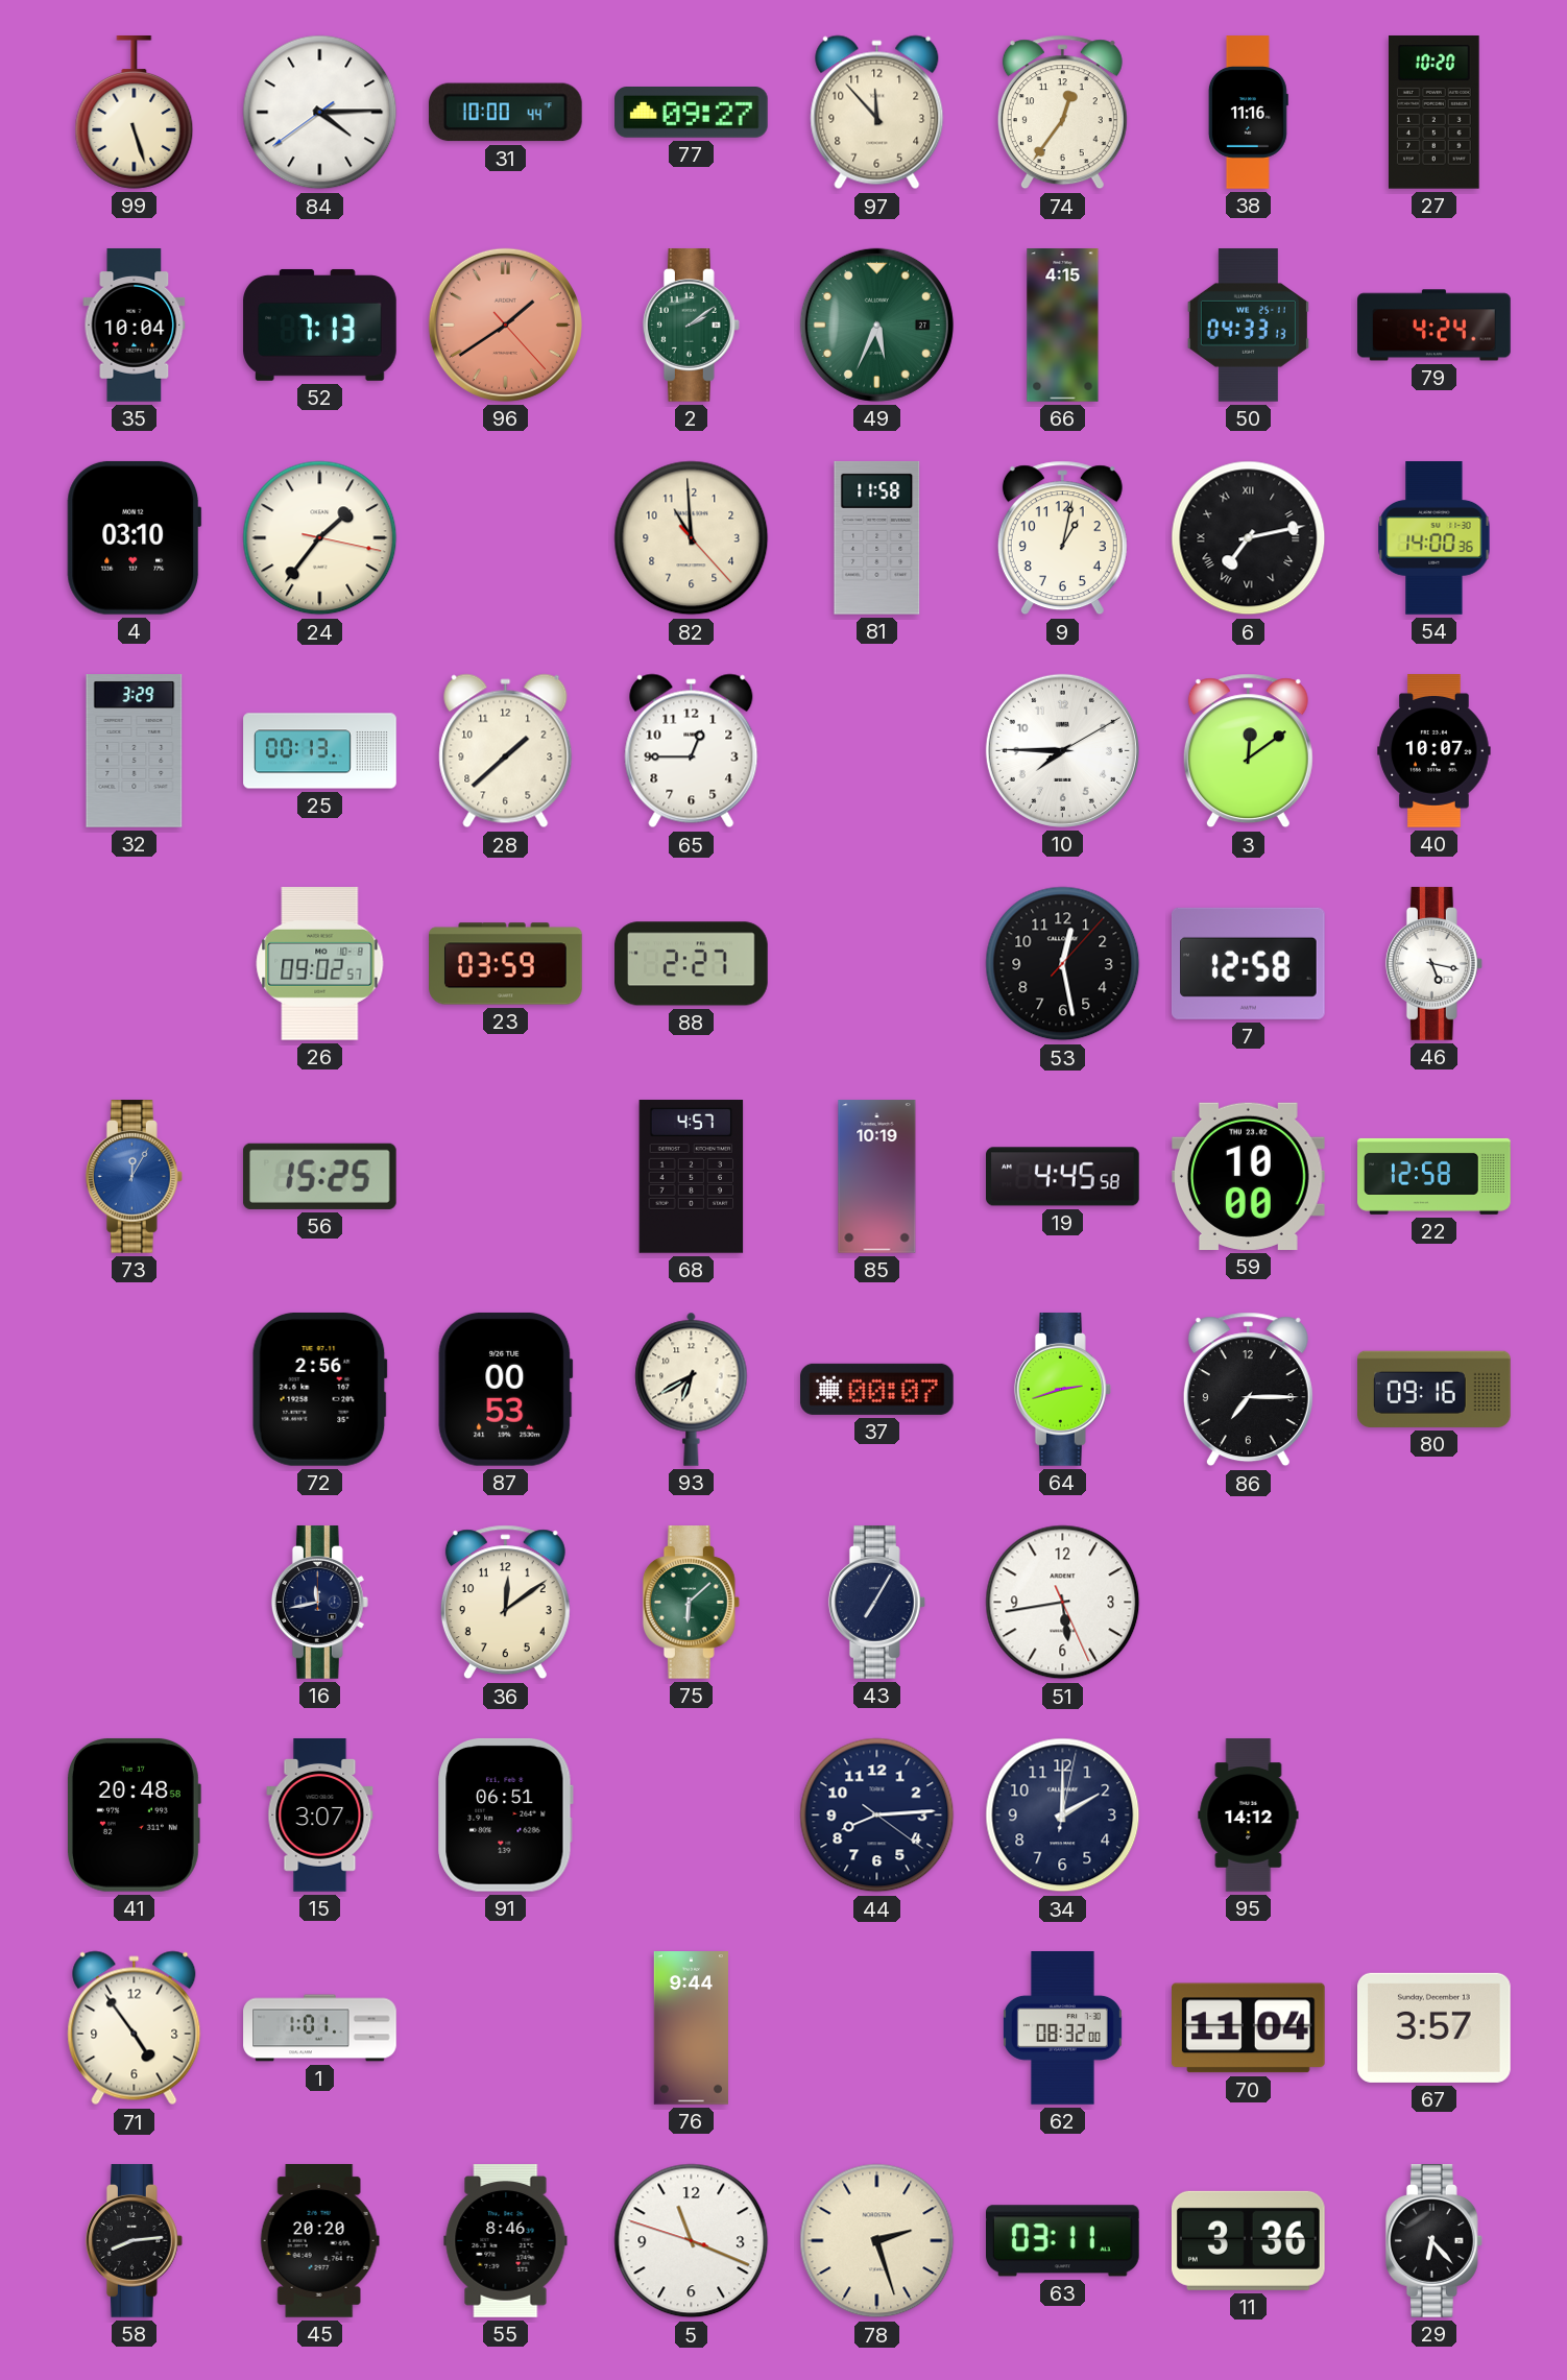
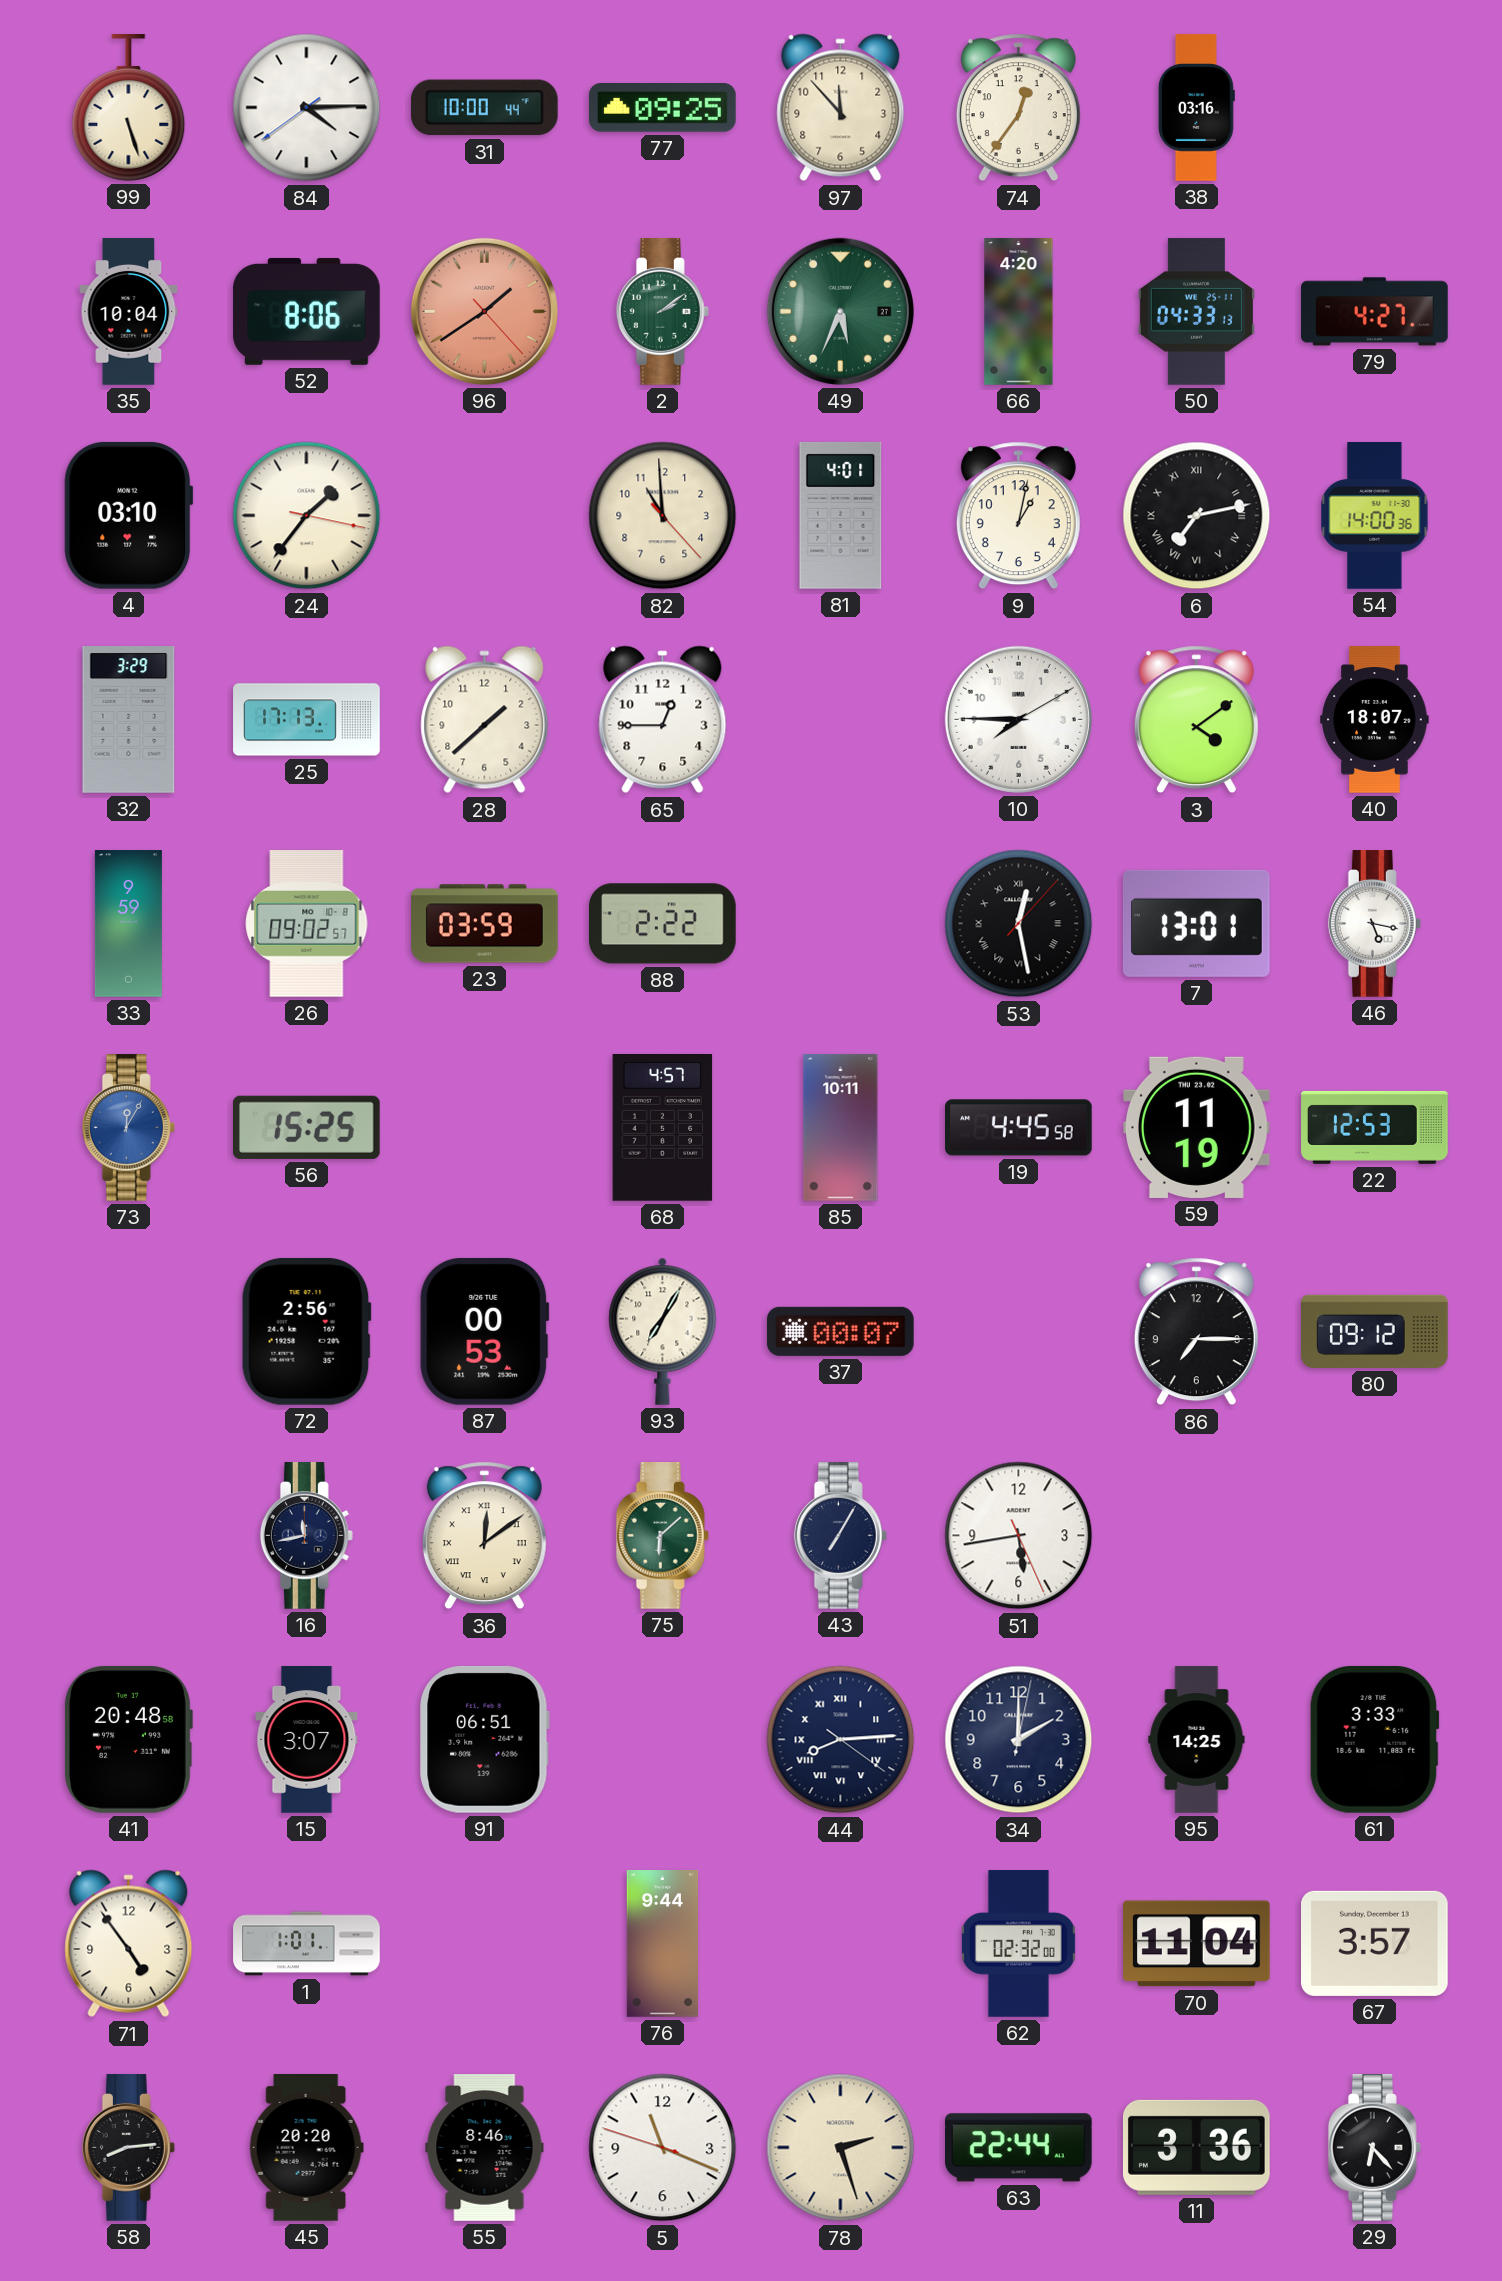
77: 09:27 -> 09:25
38: 11:16 -> 03:16
27: 10:20 -> none
52: 7:13 -> 8:06
66: 4:15 -> 4:20
79: 4:24 -> 4:27
81: 11:58 -> 4:01
25: 00:13 -> 17:13
3: 12:09 -> 4:09
40: 10:07 -> 18:07
33: none -> 9:59
88: 2:27 -> 2:22
53 numerals: Arabic -> Roman
7: 12:58 -> 13:01
85: 10:19 -> 10:11
59: 10:00 -> 11:19
22: 12:58 -> 12:53
93: 6:40 -> 7:05
64: 2:42 -> none
80: 09:16 -> 09:12
36 numerals: Arabic -> Roman
44 numerals: Arabic -> Roman
95: 14:12 -> 14:25
61: none -> 3:33
62: 08:32 -> 02:32
63: 03:11 -> 22:44
